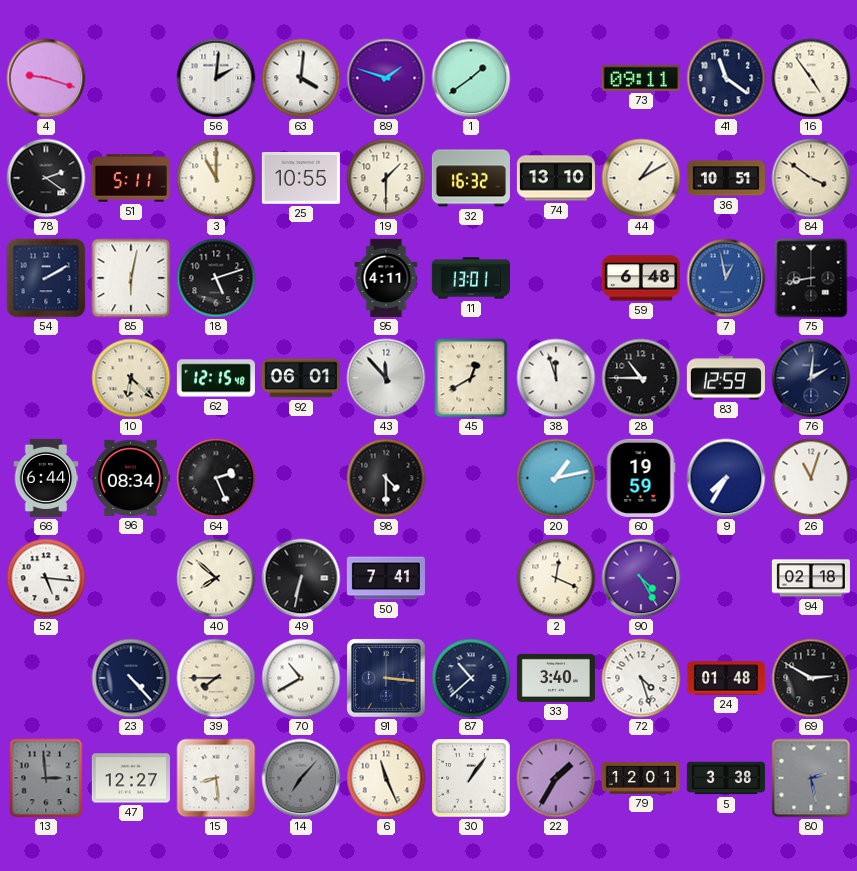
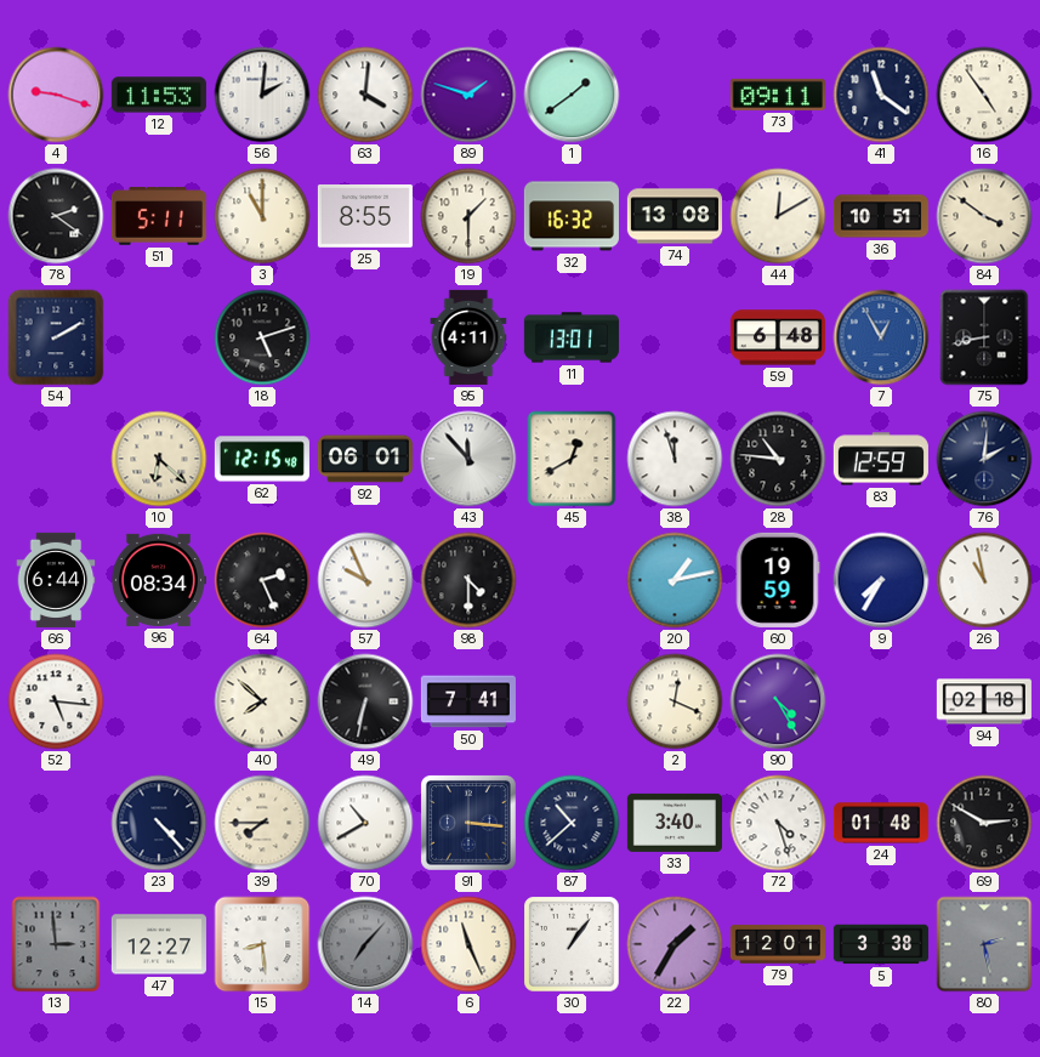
12: none -> 11:53
25: 10:55 -> 8:55
74: 13:10 -> 13:08
44: 1:10 -> 12:10
85: 6:02 -> none
7: 12:58 -> 12:55
28: 10:45 -> 10:46
57: none -> 9:56
26: 11:03 -> 10:58
